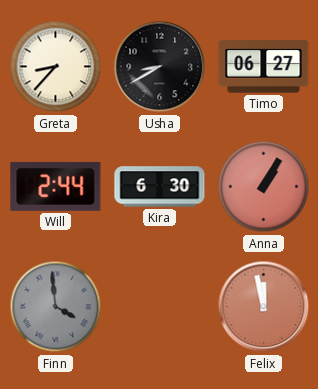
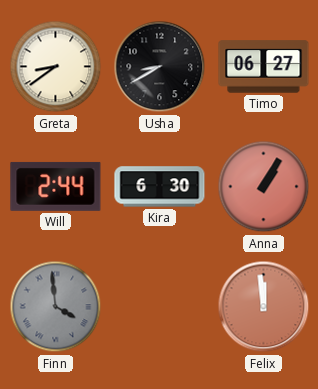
Greta: 8:37 -> 8:39
Felix: 11:58 -> 11:59
